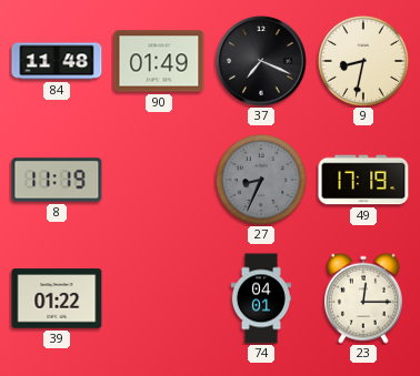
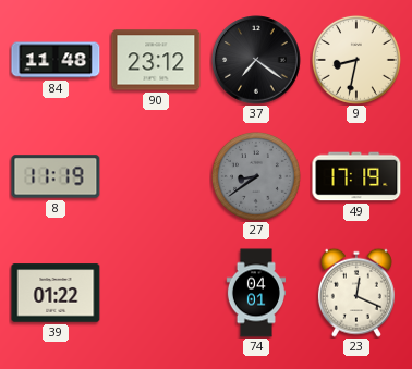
90: 01:49 -> 23:12
37: 7:19 -> 7:21
27: 8:34 -> 8:39
23: 12:15 -> 12:19
